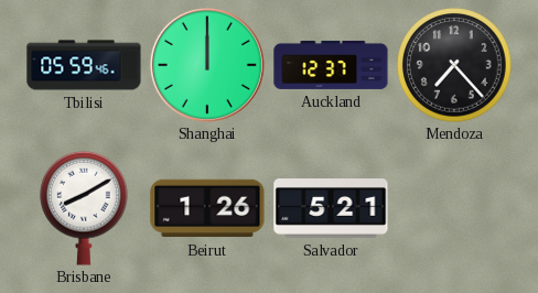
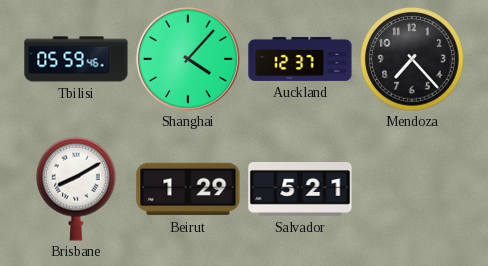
Shanghai: 12:00 -> 4:07
Beirut: 1:26 -> 1:29
